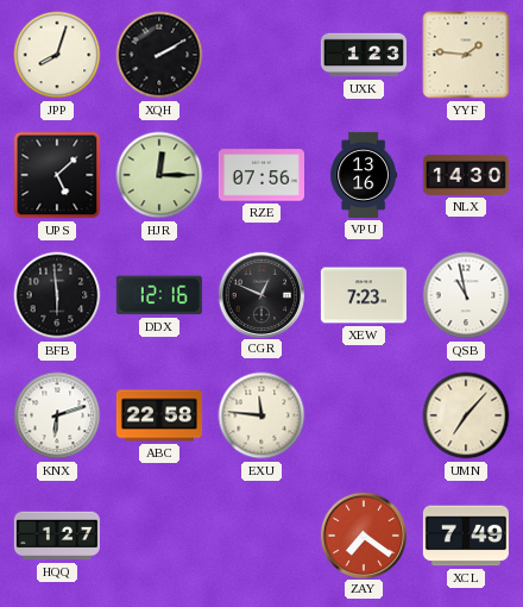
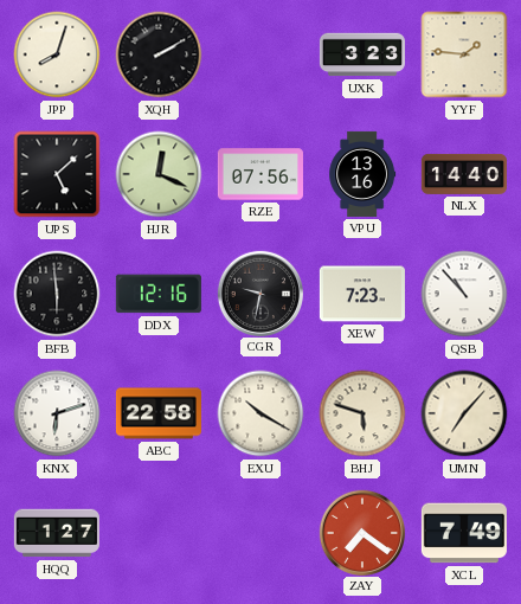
UXK: 1:23 -> 3:23
HJR: 12:15 -> 12:19
NLX: 14:30 -> 14:40
CGR: 12:49 -> 9:32
QSB: 10:58 -> 10:53
EXU: 11:46 -> 10:20
BHJ: none -> 5:48
